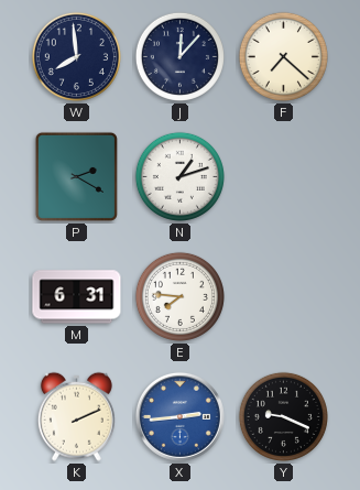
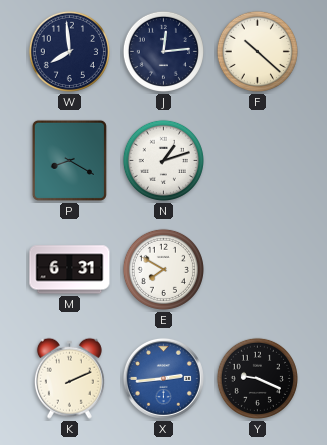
J: 12:07 -> 12:14
F: 7:22 -> 10:22
P: 2:20 -> 8:20
E: 7:46 -> 7:50
